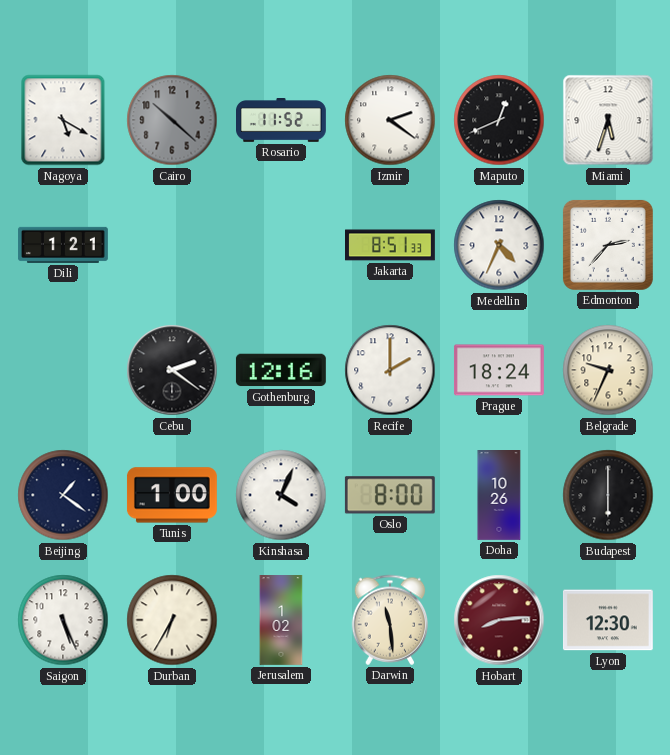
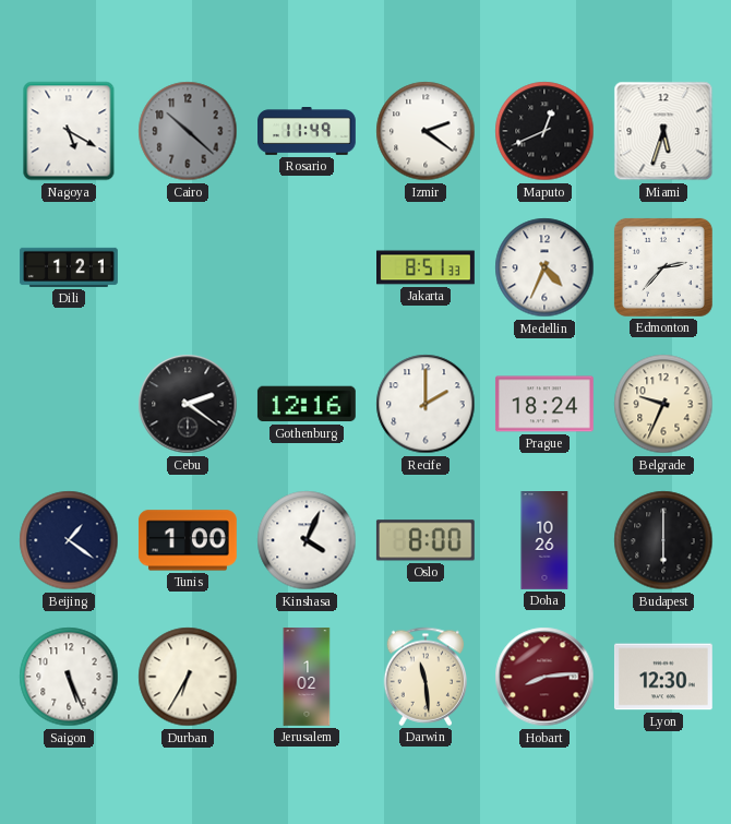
Rosario: 11:52 -> 11:49
